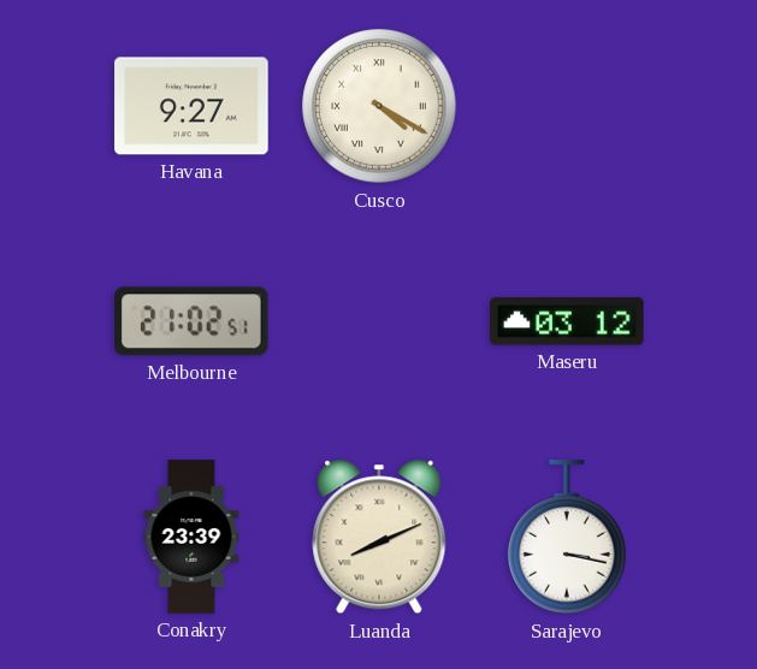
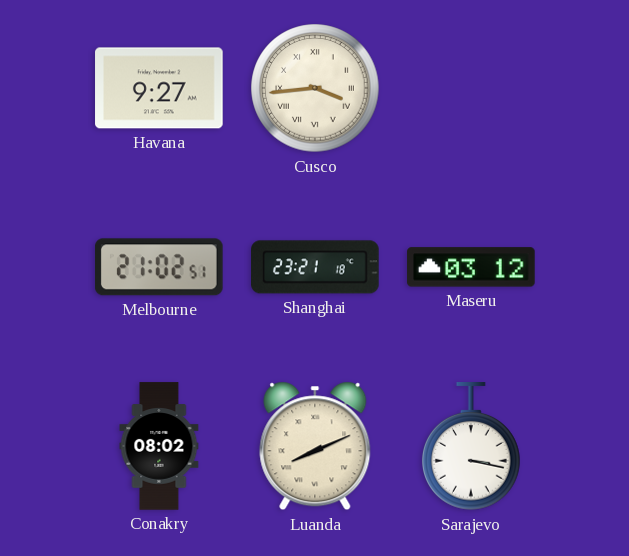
Cusco: 4:20 -> 3:44
Shanghai: none -> 23:21
Conakry: 23:39 -> 08:02
